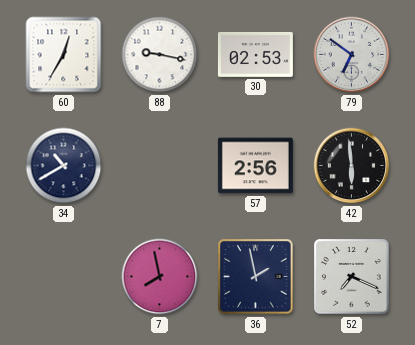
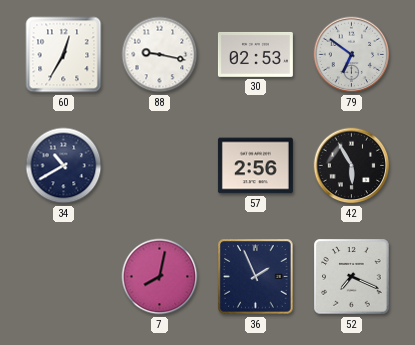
42: 5:59 -> 5:55
7: 7:58 -> 8:02
36: 1:58 -> 1:56
